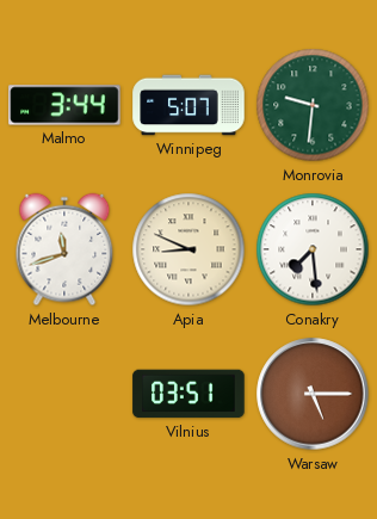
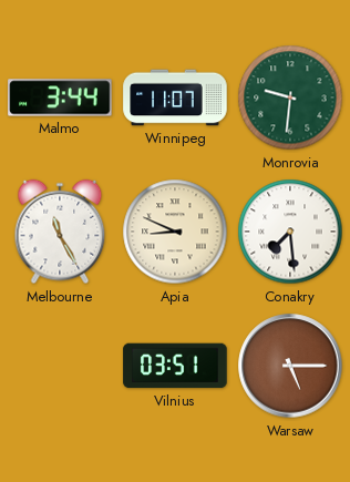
Winnipeg: 5:07 -> 11:07
Melbourne: 11:42 -> 11:25
